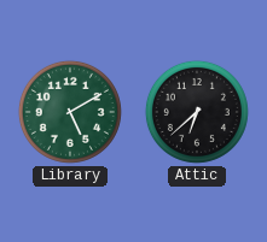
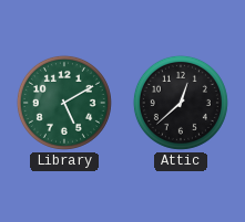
Attic: 6:38 -> 12:38
